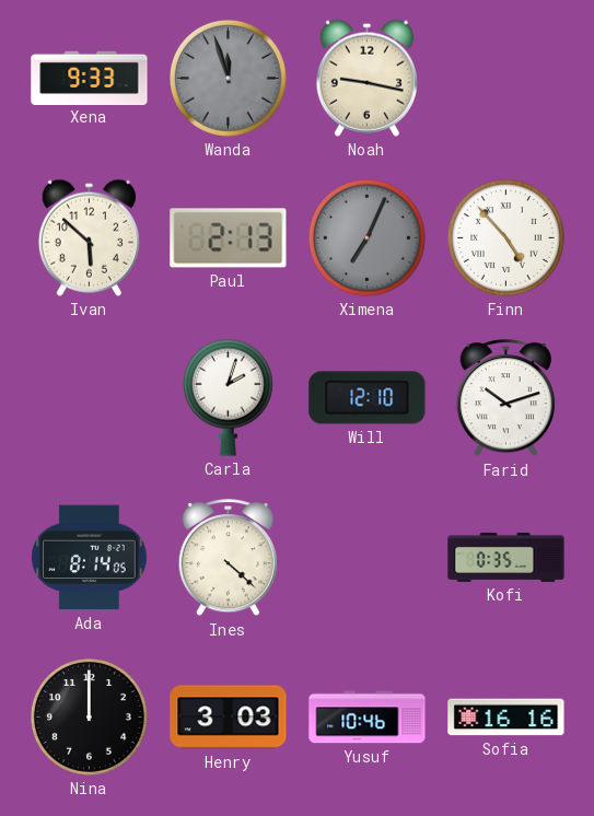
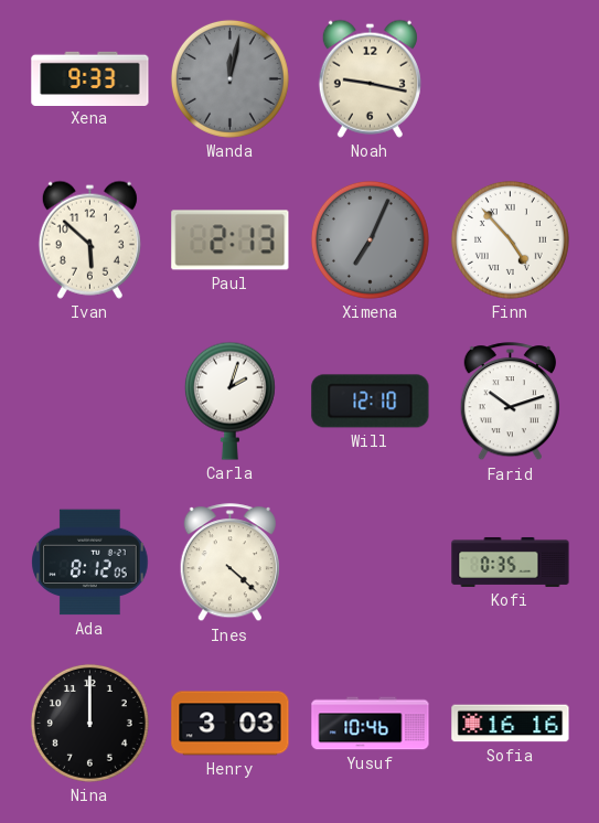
Wanda: 11:57 -> 12:02
Ada: 8:14 -> 8:12
